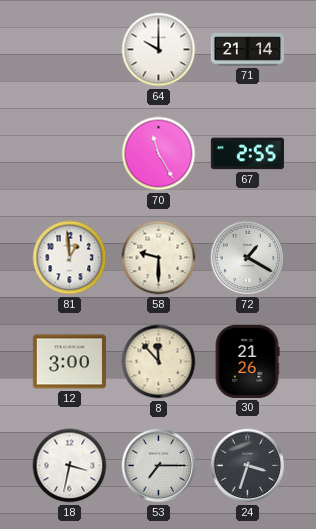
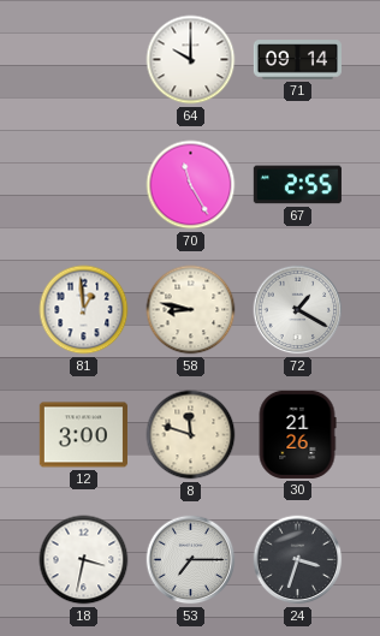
71: 21:14 -> 09:14
58: 9:30 -> 8:47
8: 11:53 -> 11:48
